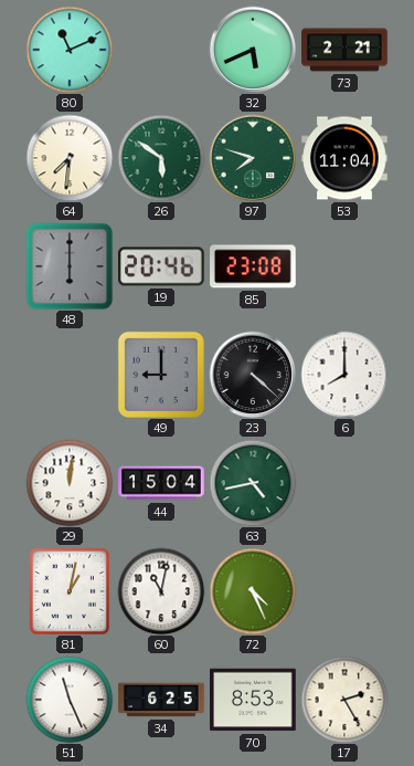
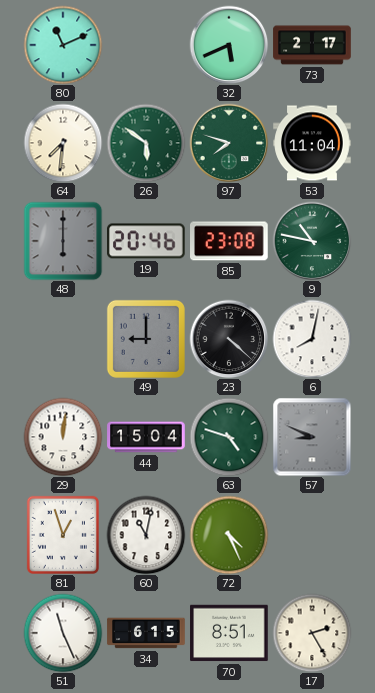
73: 2:21 -> 2:17
9: none -> 10:47
6: 8:00 -> 8:02
63: 4:43 -> 4:48
57: none -> 8:49
81: 1:02 -> 12:57
34: 6:25 -> 6:15
70: 8:53 -> 8:51
